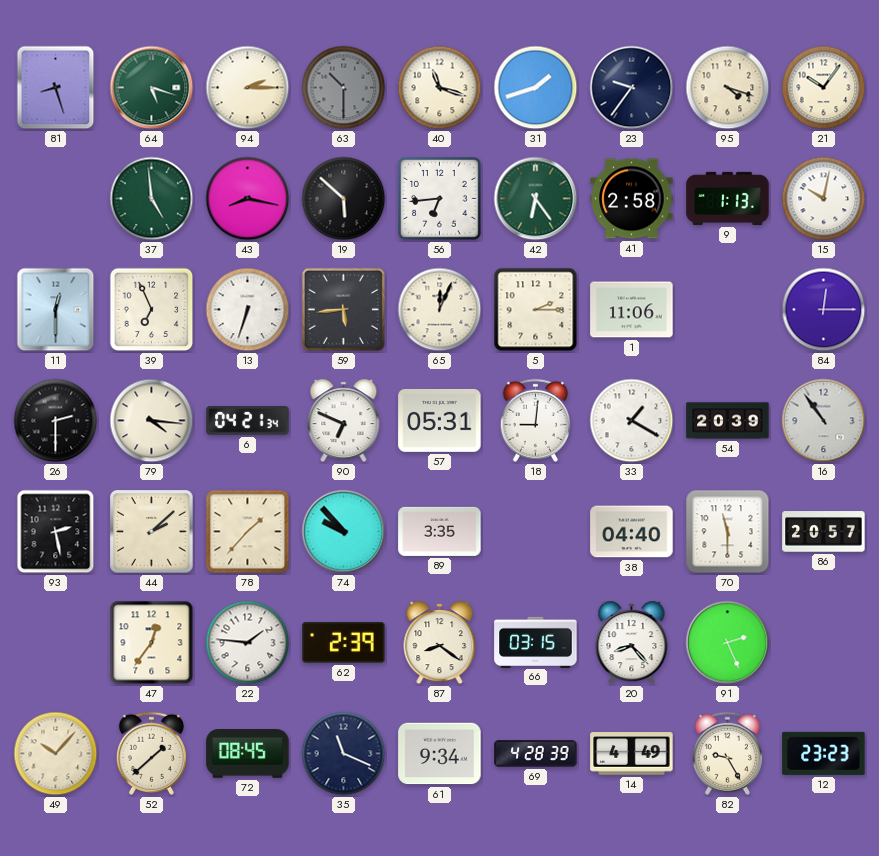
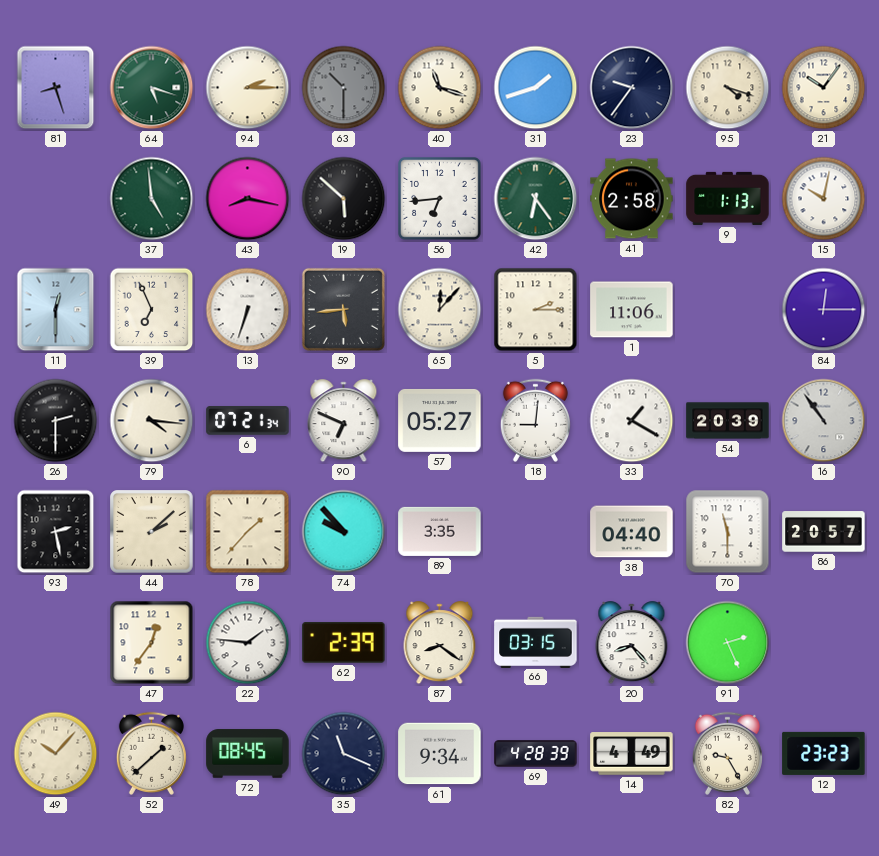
65: 12:04 -> 12:07
6: 04:21 -> 07:21
57: 05:31 -> 05:27
